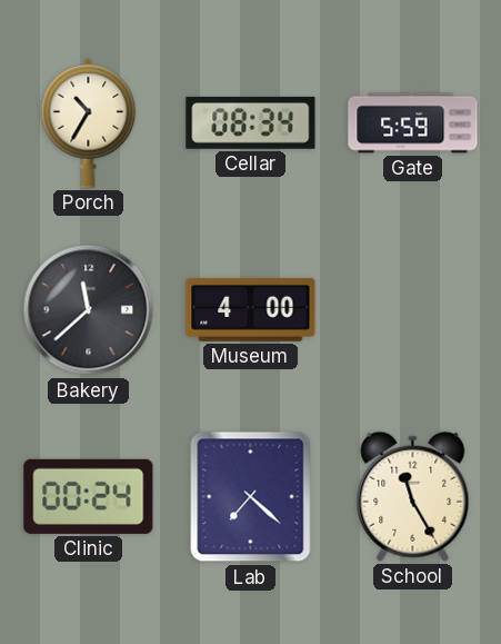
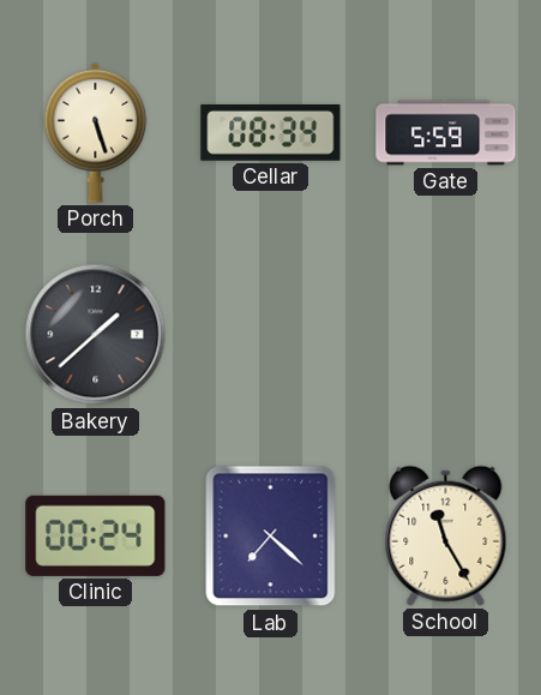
Porch: 10:35 -> 5:27
Bakery: 11:38 -> 1:38
Museum: 4:00 -> none
